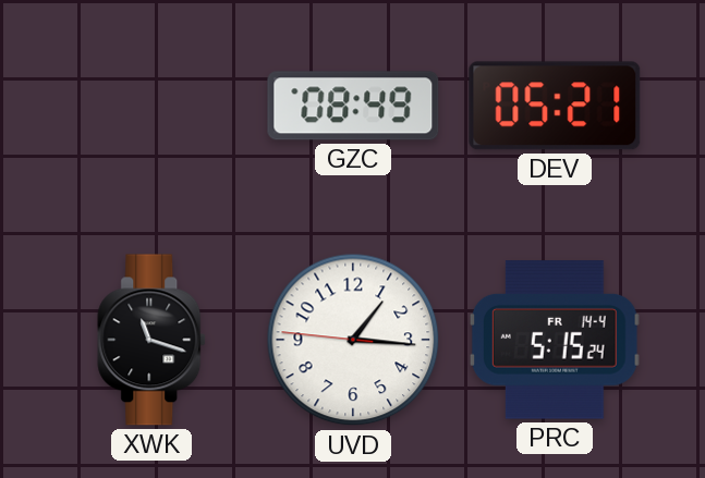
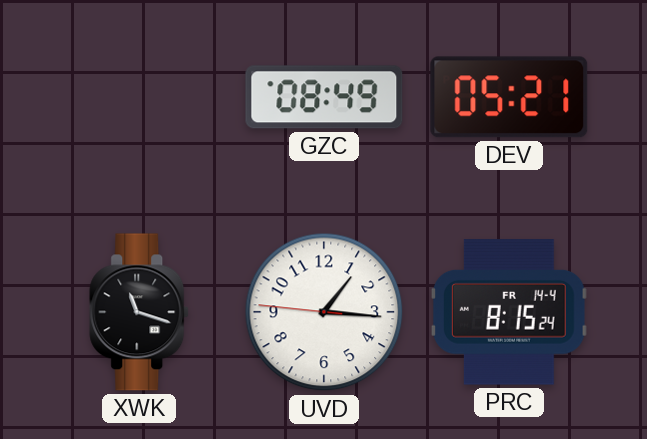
PRC: 5:15 -> 8:15
